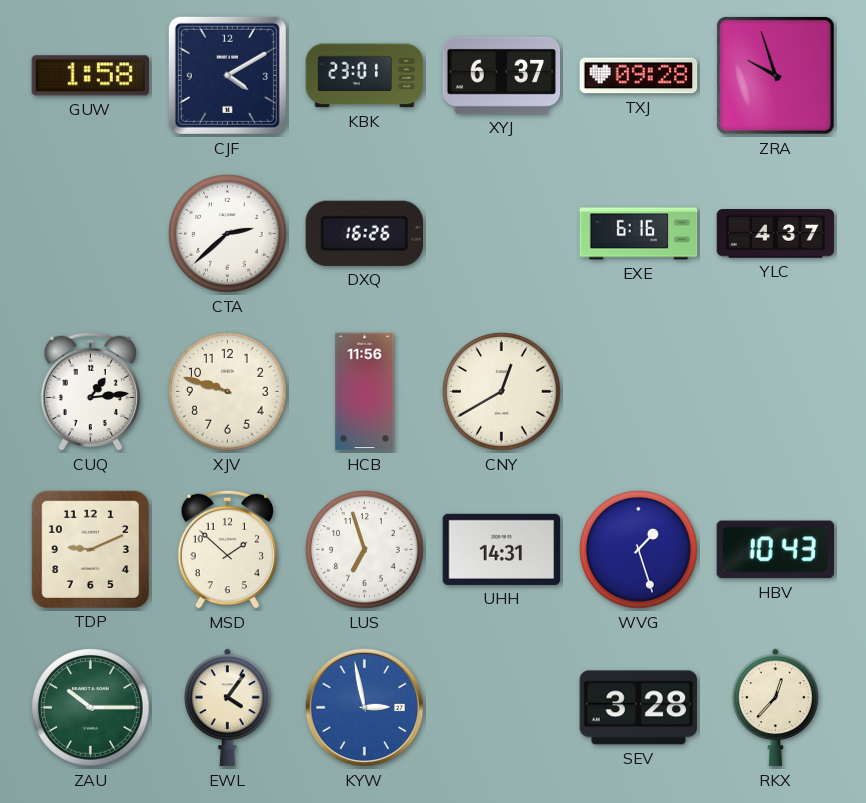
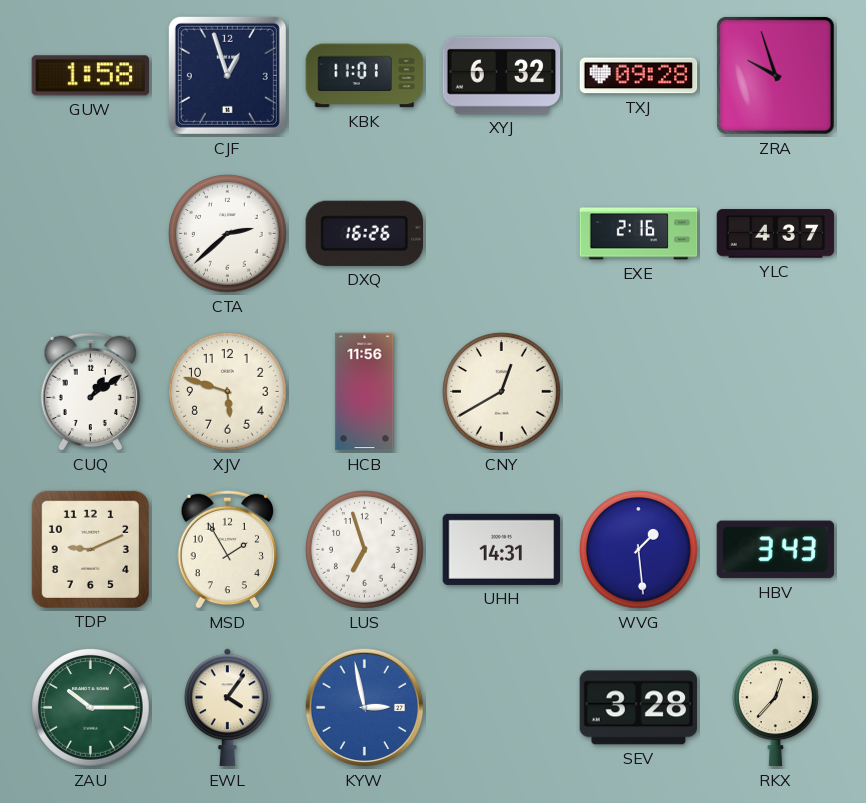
CJF: 4:10 -> 12:57
KBK: 23:01 -> 11:01
XYJ: 6:37 -> 6:32
EXE: 6:16 -> 2:16
CUQ: 1:14 -> 1:09
XJV: 9:48 -> 5:48
MSD: 1:52 -> 1:55
WVG: 1:27 -> 1:29
HBV: 10:43 -> 3:43
